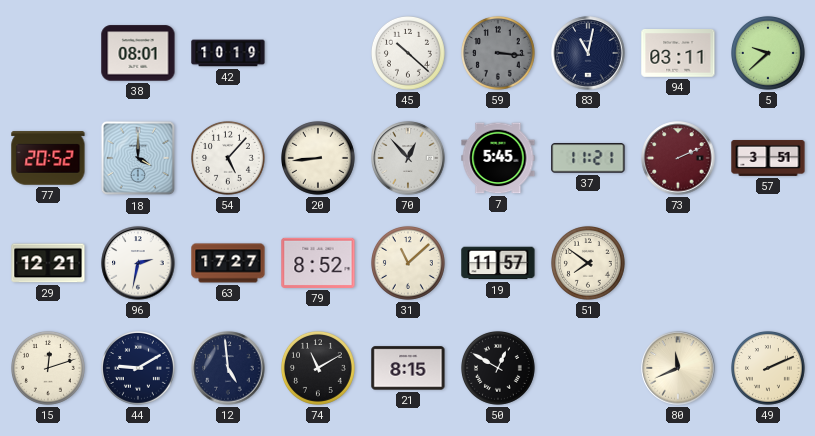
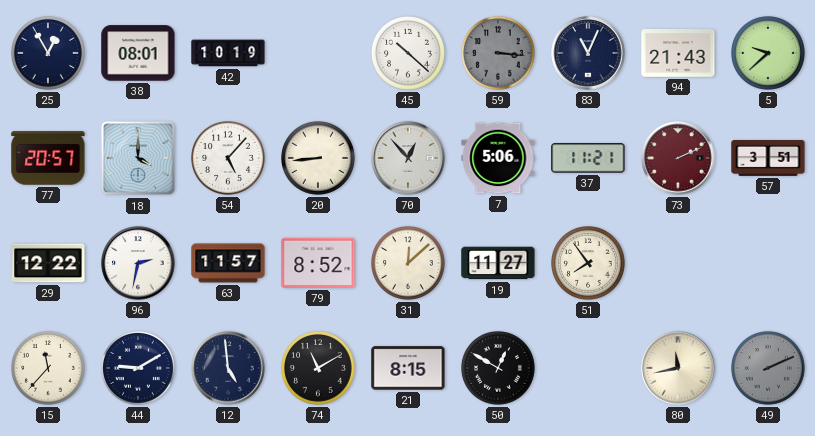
25: none -> 12:55
83: 11:02 -> 11:04
94: 03:11 -> 21:43
77: 20:52 -> 20:57
7: 5:45 -> 5:06
29: 12:21 -> 12:22
63: 17:27 -> 11:57
31: 11:08 -> 12:08
19: 11:57 -> 11:27
51: 7:51 -> 7:54
15: 12:12 -> 11:37
80: 11:41 -> 11:43
49 dial: cream -> grey
